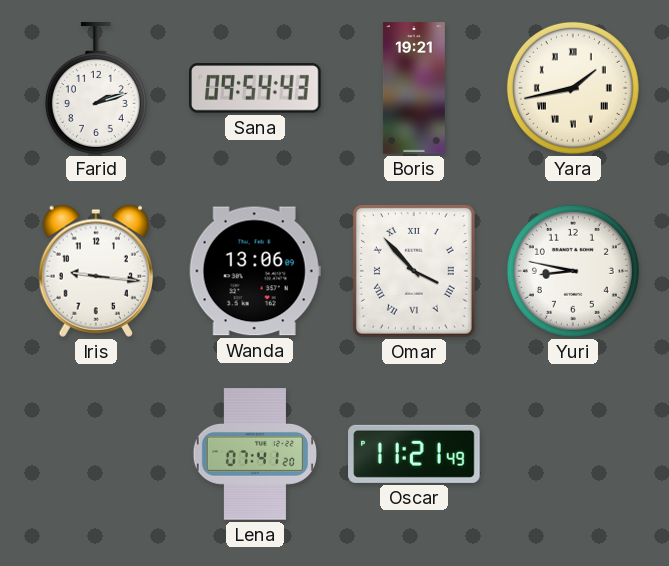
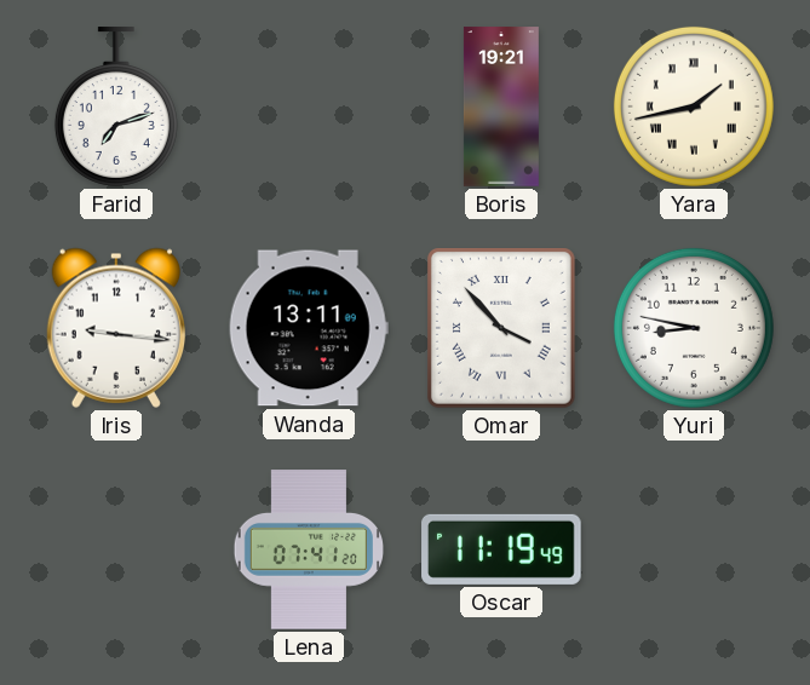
Farid: 2:12 -> 7:12
Sana: 09:54 -> none
Wanda: 13:06 -> 13:11
Oscar: 11:21 -> 11:19
